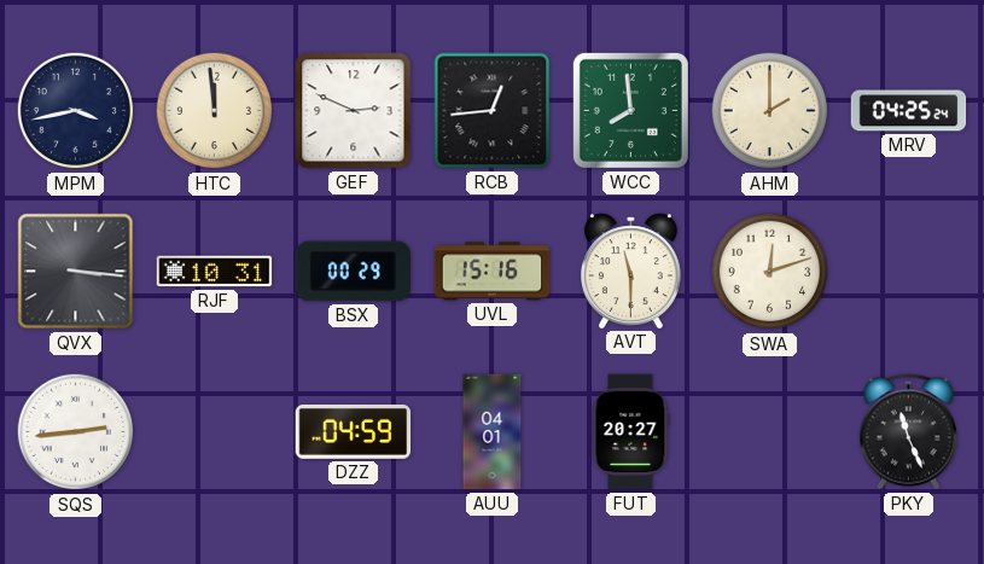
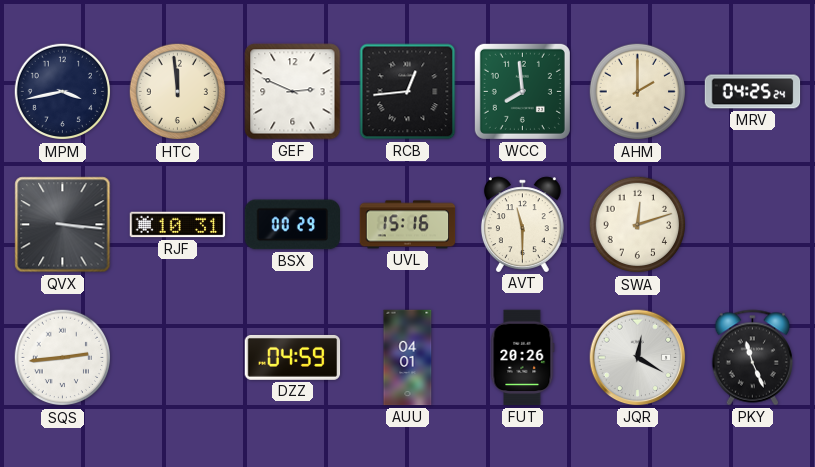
FUT: 20:27 -> 20:26
JQR: none -> 12:20
